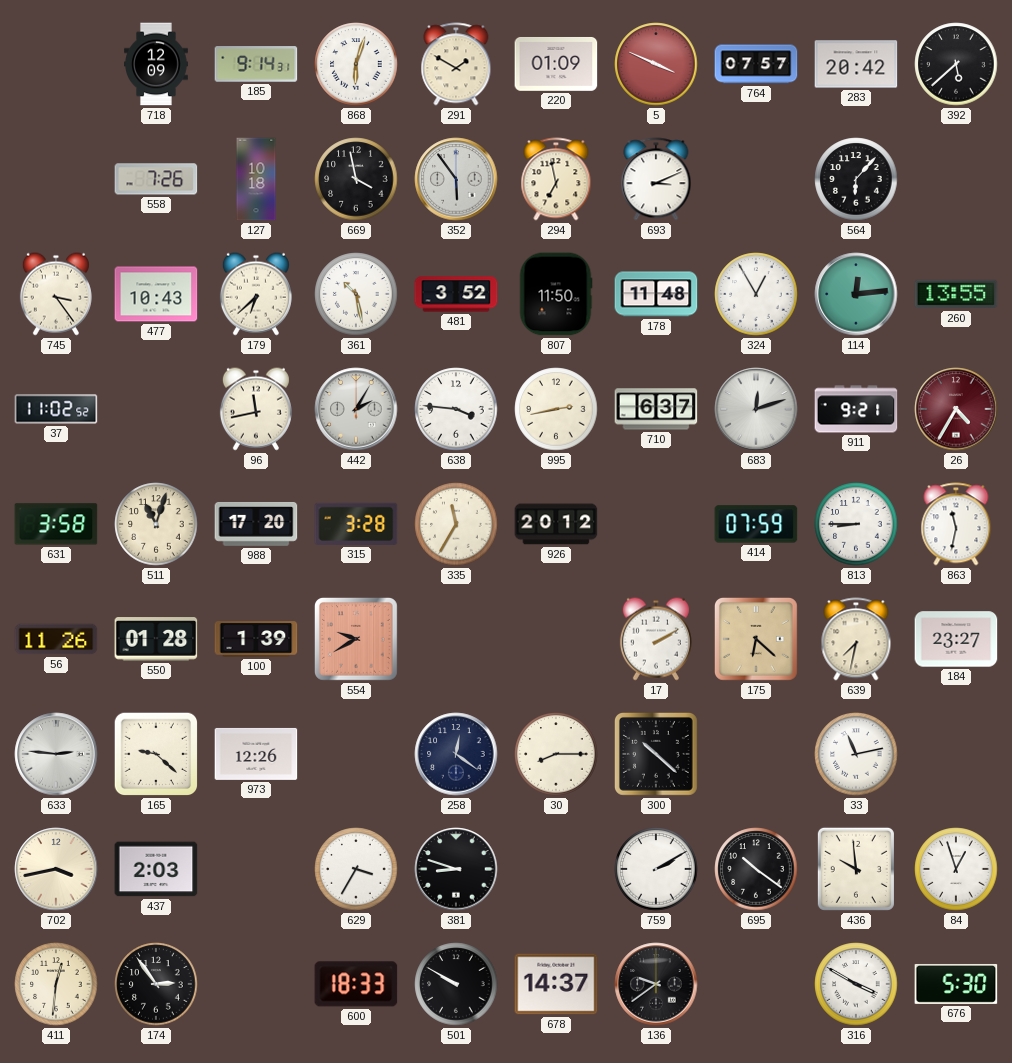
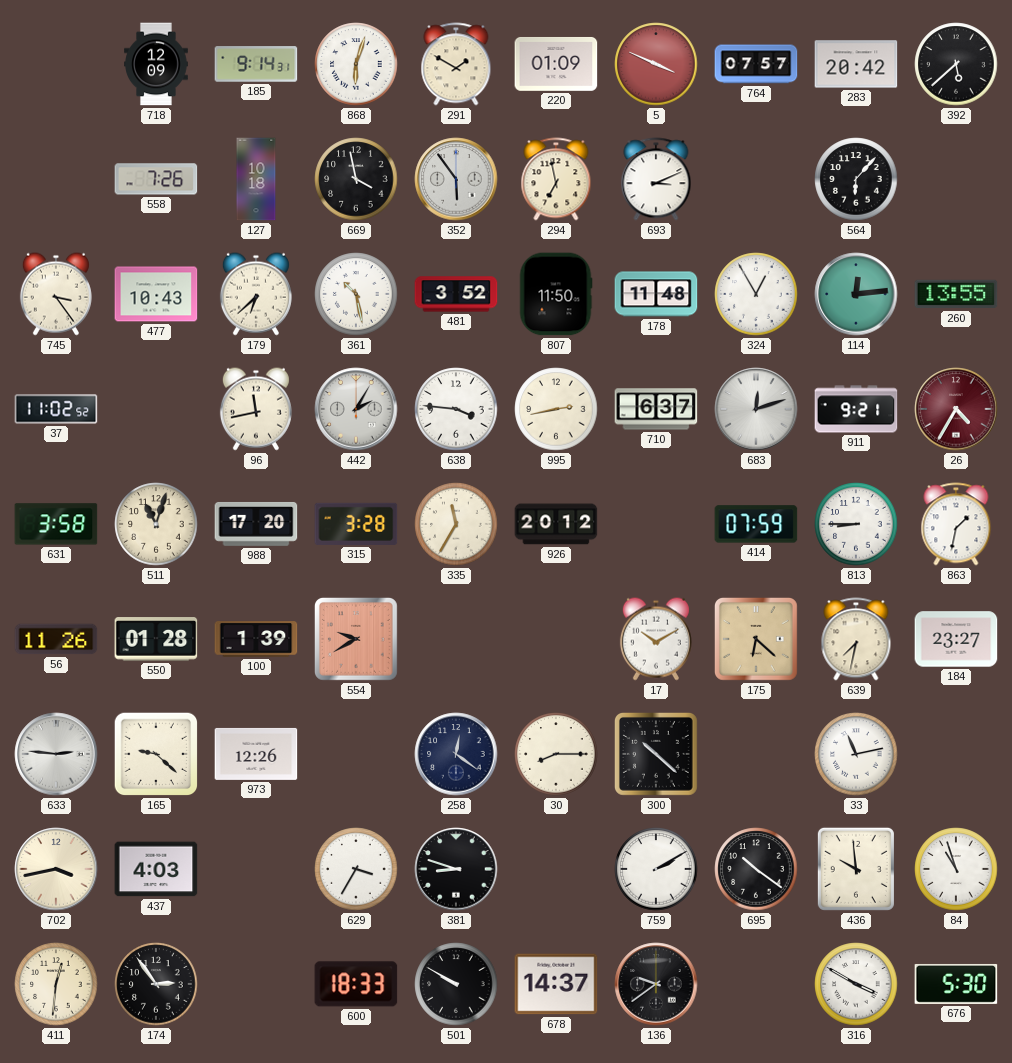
863: 11:32 -> 1:32
17: 2:10 -> 10:10
437: 2:03 -> 4:03
84: 12:57 -> 10:57
